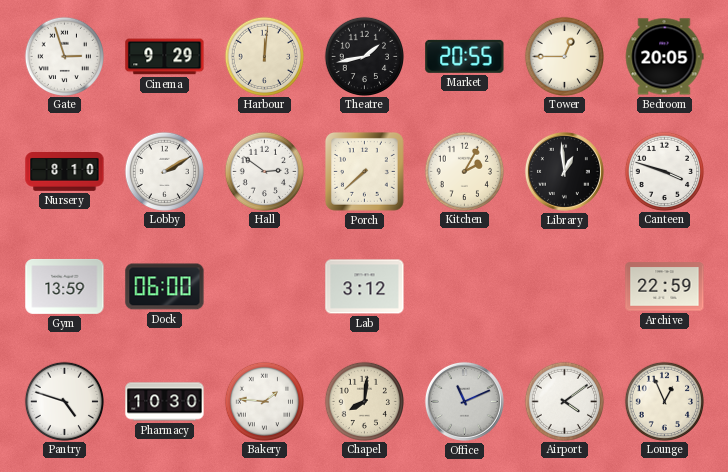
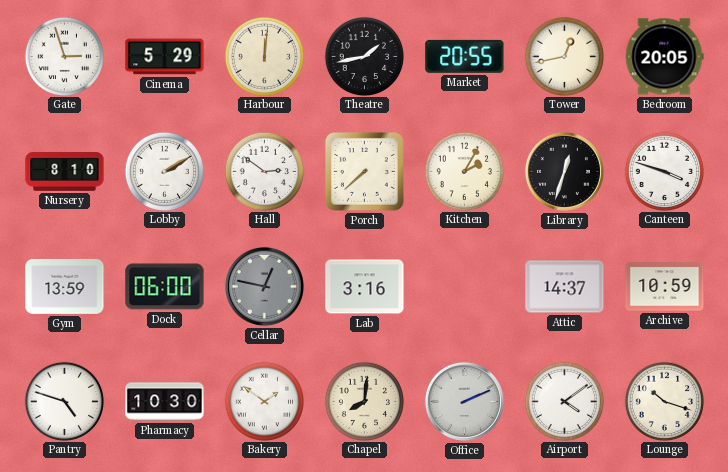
Cinema: 9:29 -> 5:29
Tower: 12:45 -> 12:43
Library: 12:59 -> 12:33
Cellar: none -> 12:47
Lab: 3:12 -> 3:16
Attic: none -> 14:37
Archive: 22:59 -> 10:59
Bakery: 1:46 -> 1:51
Office: 11:11 -> 2:11
Lounge: 12:56 -> 10:18
